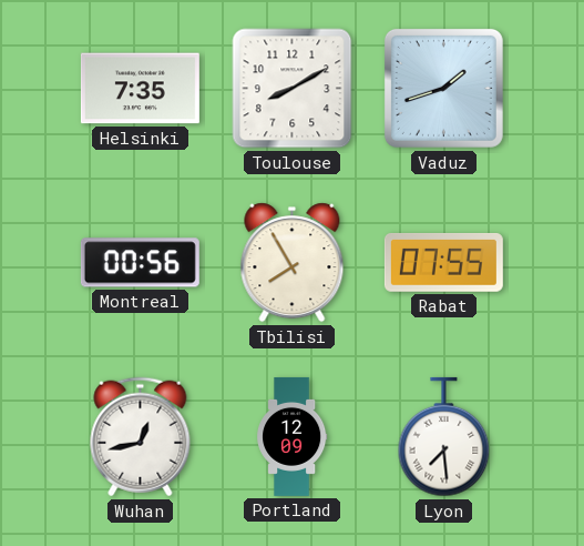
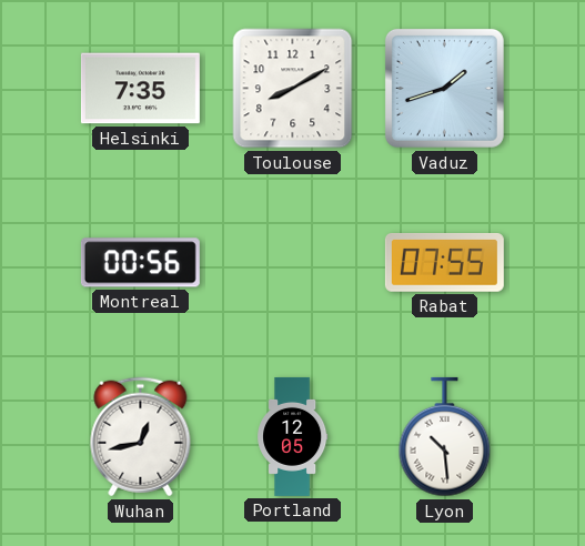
Tbilisi: 7:55 -> none
Portland: 12:09 -> 12:05
Lyon: 7:29 -> 10:29
